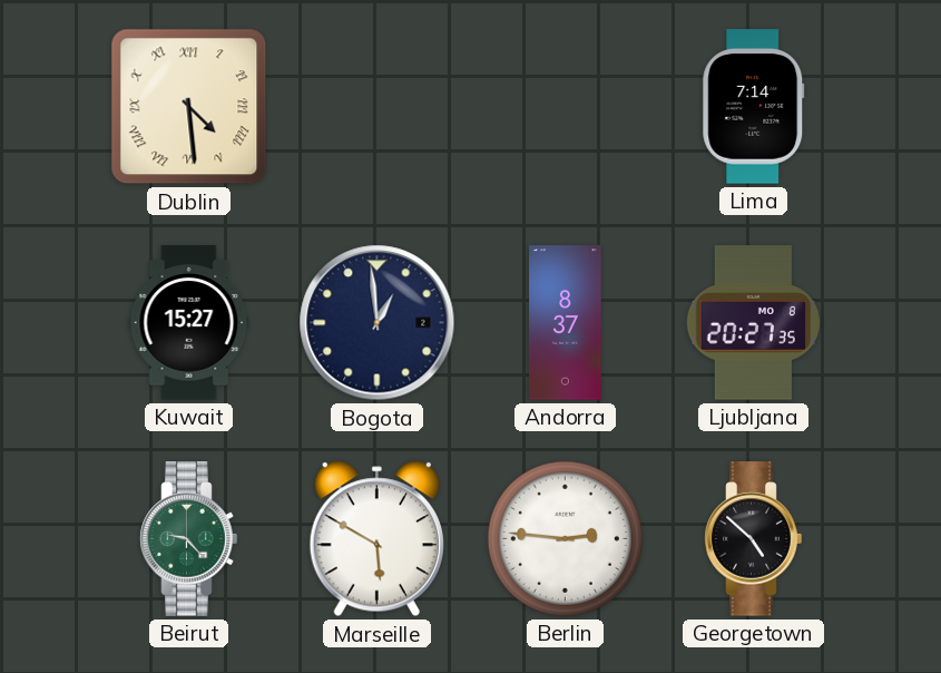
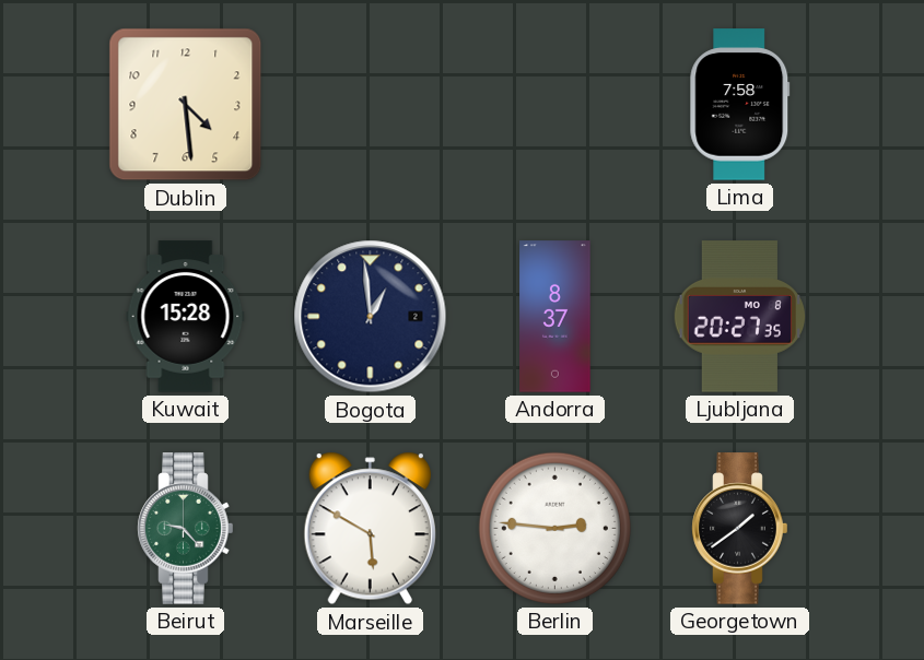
Dublin numerals: Roman -> Arabic
Lima: 7:14 -> 7:58
Kuwait: 15:27 -> 15:28
Georgetown: 4:52 -> 1:39
